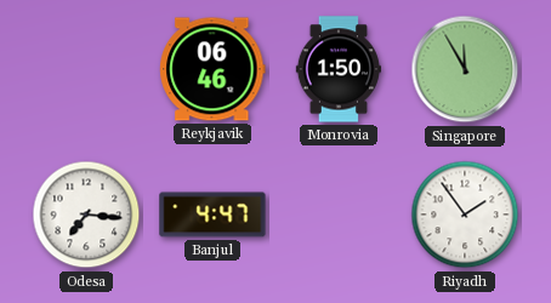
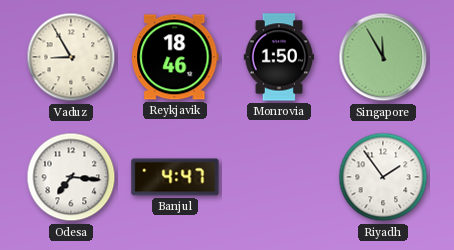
Vaduz: none -> 8:55
Reykjavik: 06:46 -> 18:46
